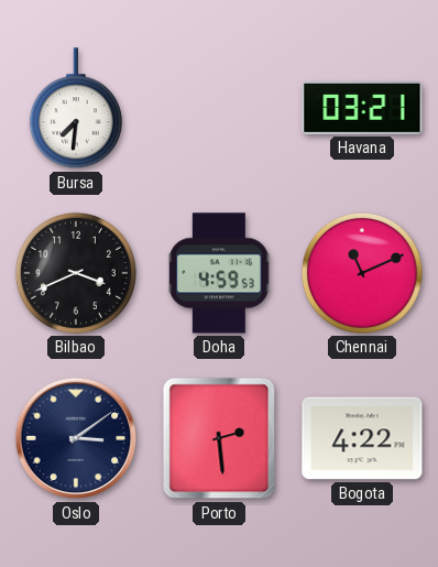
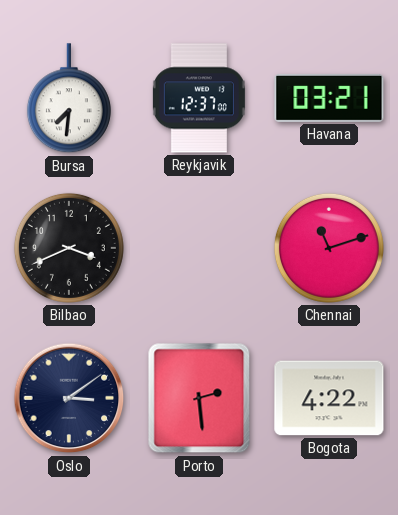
Reykjavik: none -> 12:37
Doha: 4:59 -> none
Chennai: 11:11 -> 11:12
